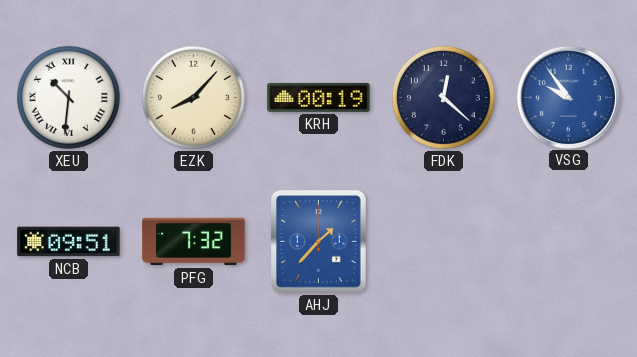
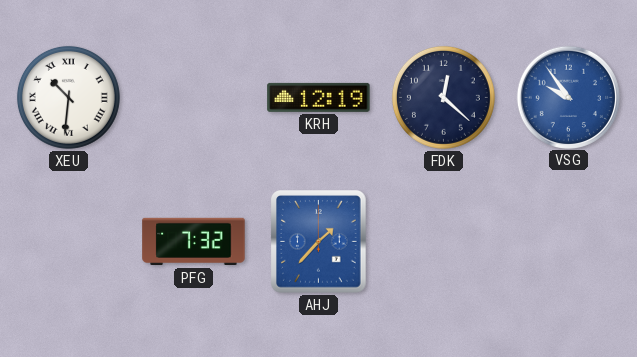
EZK: 8:07 -> none
KRH: 00:19 -> 12:19
NCB: 09:51 -> none
